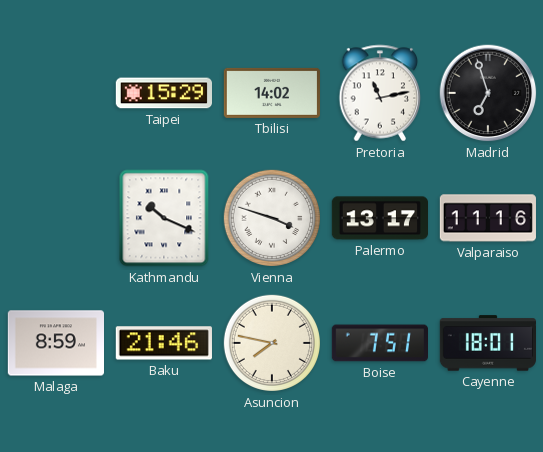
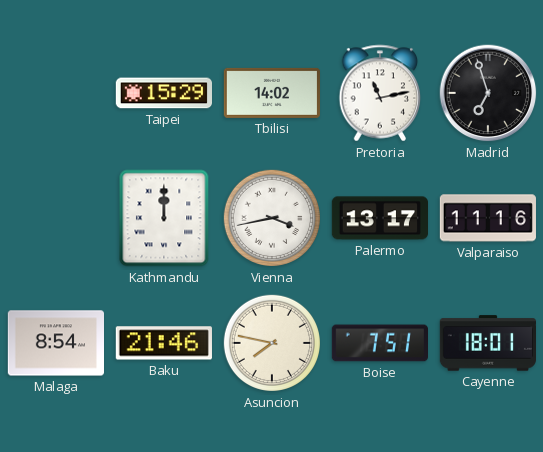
Kathmandu: 10:19 -> 12:00
Vienna: 3:48 -> 3:43
Malaga: 8:59 -> 8:54
